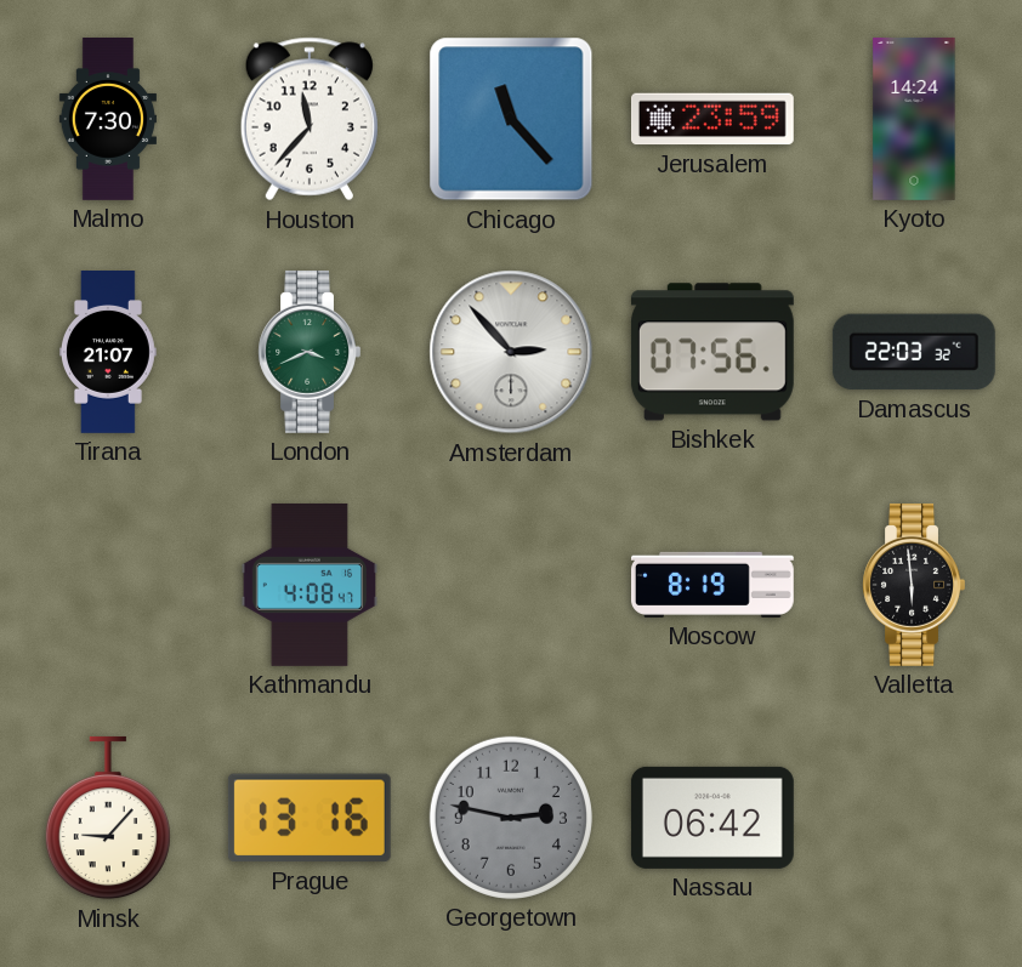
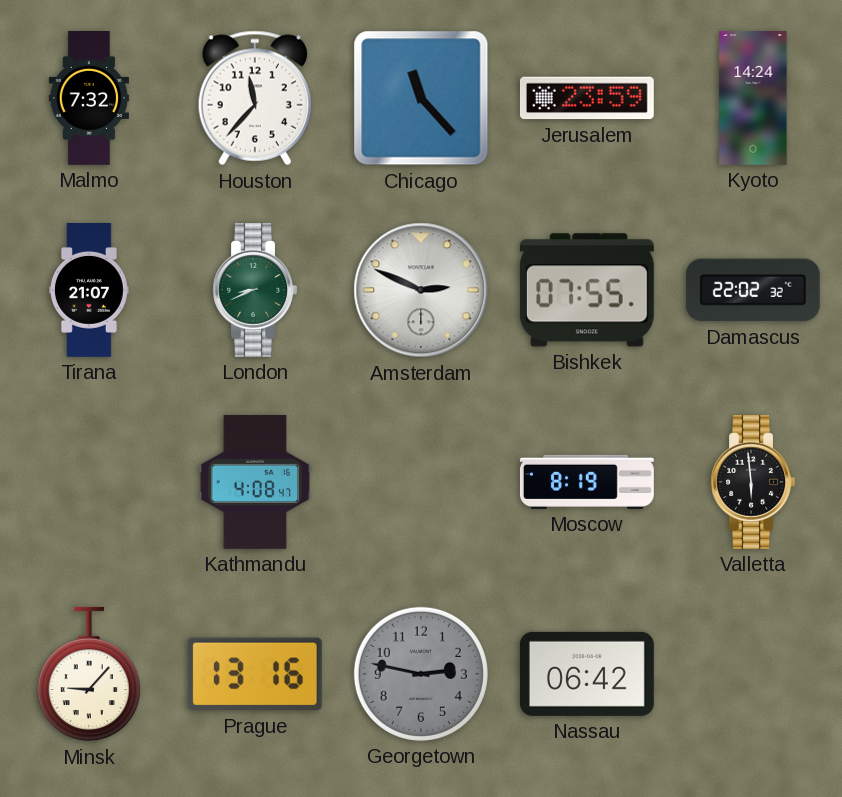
Malmo: 7:30 -> 7:32
London: 3:41 -> 8:41
Amsterdam: 2:53 -> 2:49
Bishkek: 07:56 -> 07:55
Damascus: 22:03 -> 22:02
